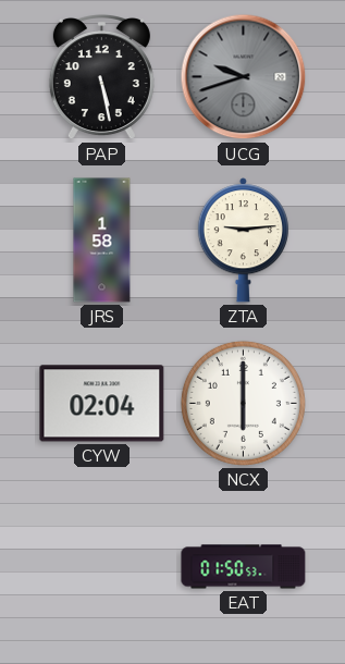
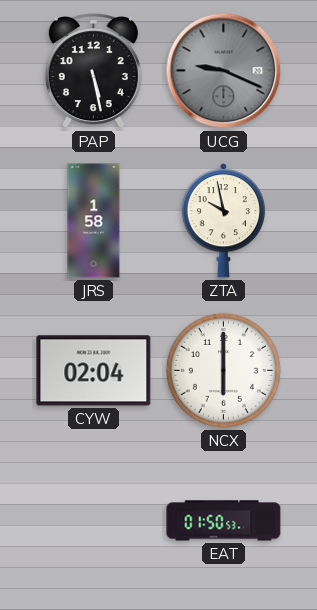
UCG: 9:42 -> 9:19
ZTA: 9:14 -> 9:58
